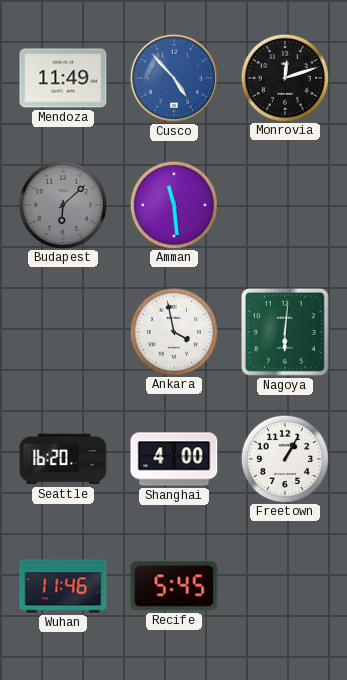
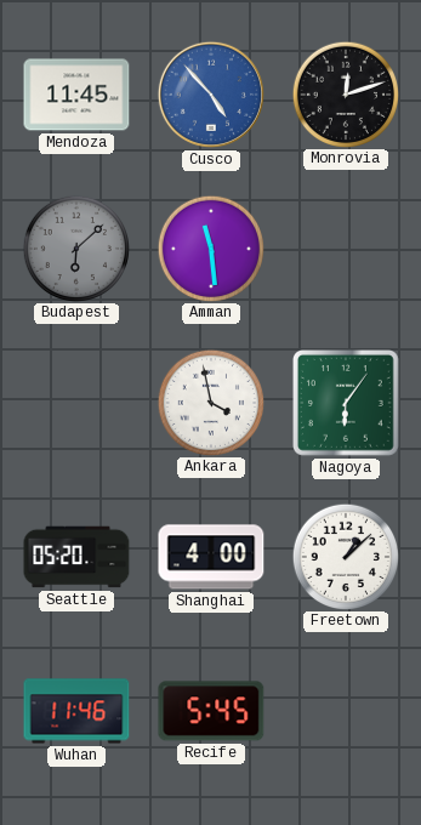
Mendoza: 11:49 -> 11:45
Nagoya: 6:01 -> 6:06
Seattle: 16:20 -> 05:20
Freetown: 1:05 -> 1:08
